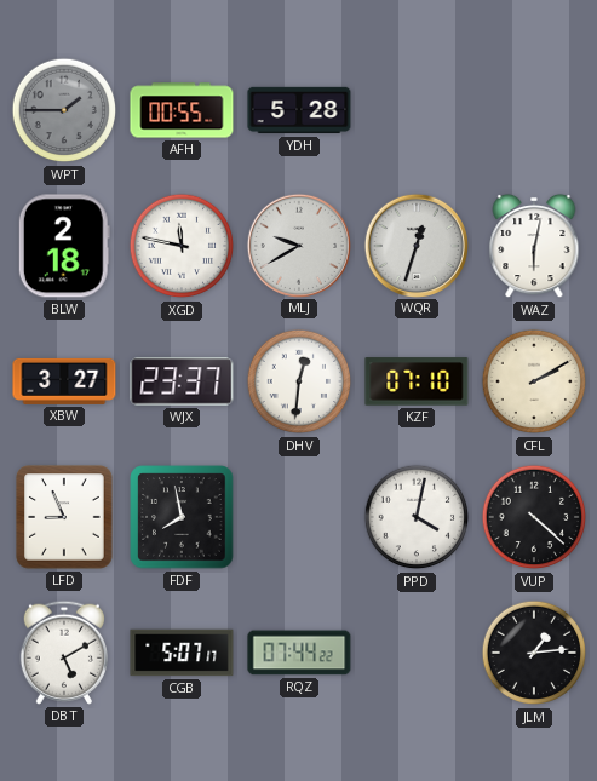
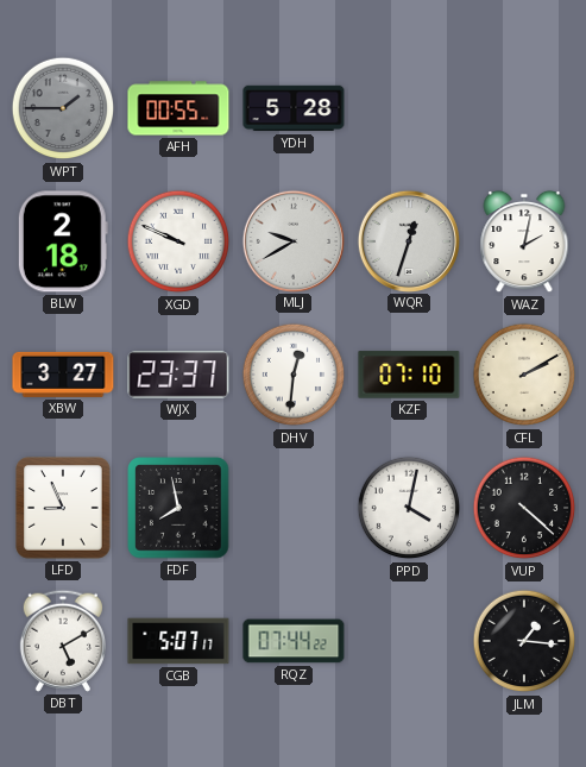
XGD: 11:47 -> 9:49
WAZ: 6:02 -> 2:02
JLM: 1:14 -> 1:16
